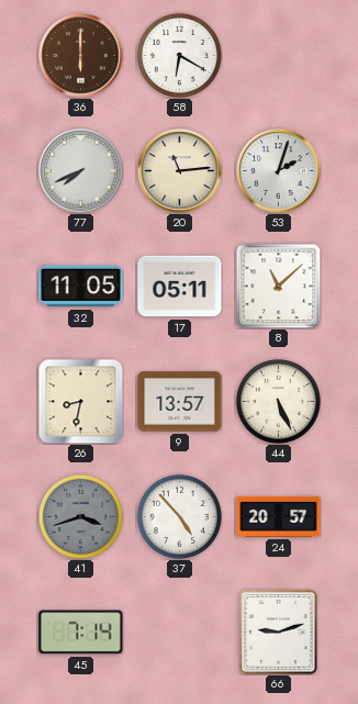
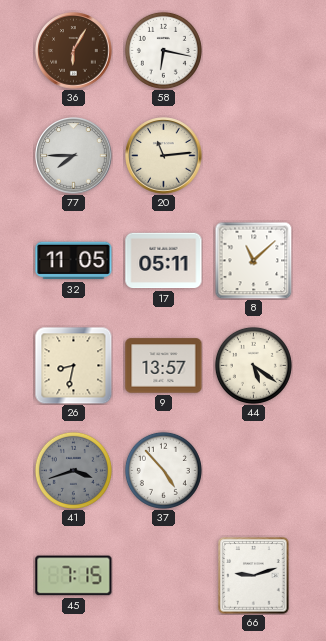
36: 6:00 -> 6:05
58: 6:20 -> 6:17
77: 7:41 -> 7:45
53: 2:03 -> none
44: 5:26 -> 5:21
24: 20:57 -> none
45: 7:14 -> 7:15
